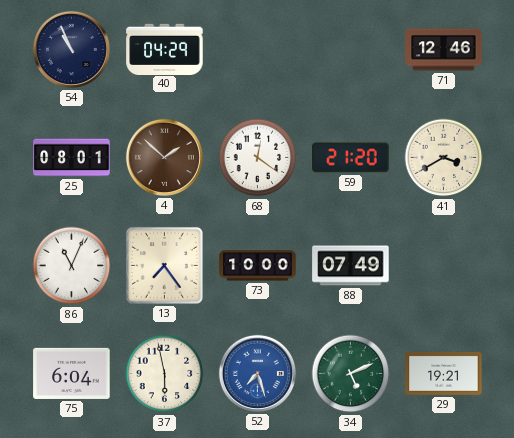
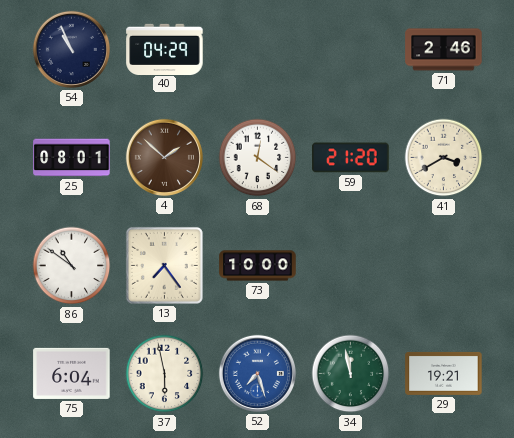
71: 12:46 -> 2:46
86: 11:04 -> 10:51
88: 07:49 -> none
34: 5:11 -> 11:58
